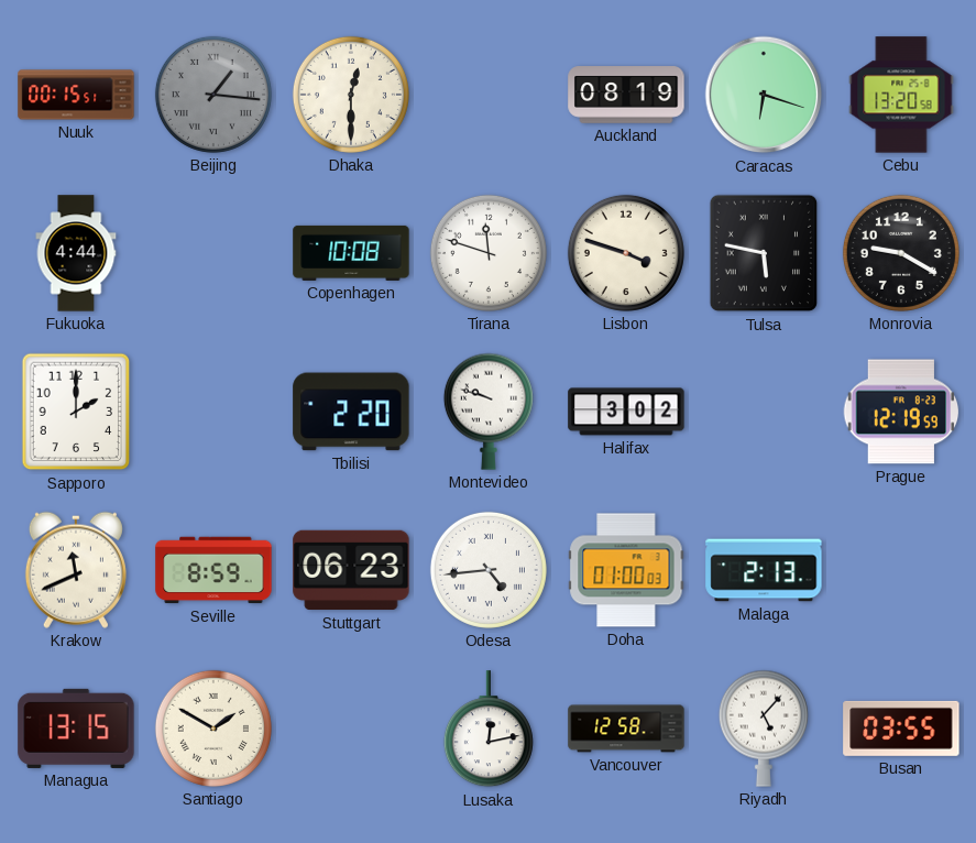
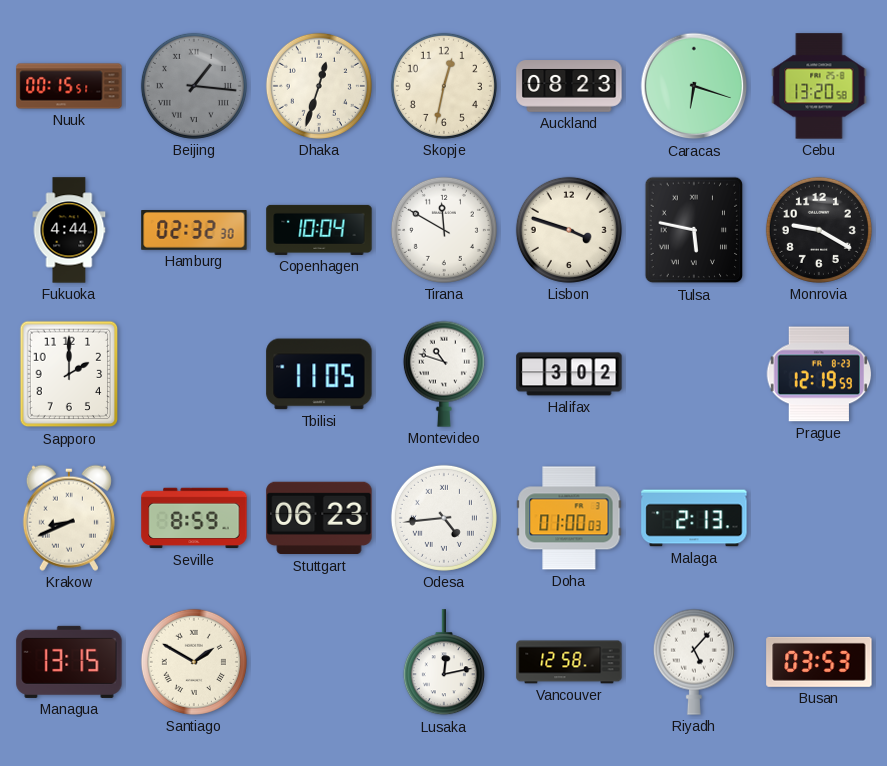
Dhaka: 12:30 -> 12:33
Skopje: none -> 12:32
Auckland: 08:19 -> 08:23
Hamburg: none -> 02:32
Copenhagen: 10:08 -> 10:04
Tirana: 11:48 -> 11:50
Tbilisi: 2:20 -> 11:05
Montevideo: 9:48 -> 10:48
Krakow: 11:41 -> 8:41
Busan: 03:55 -> 03:53
